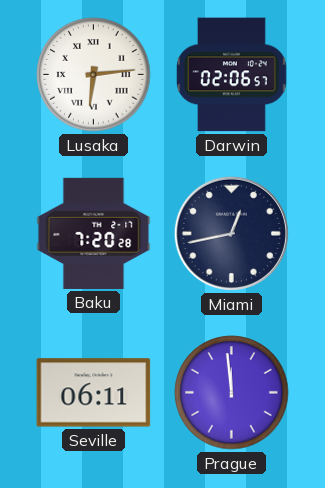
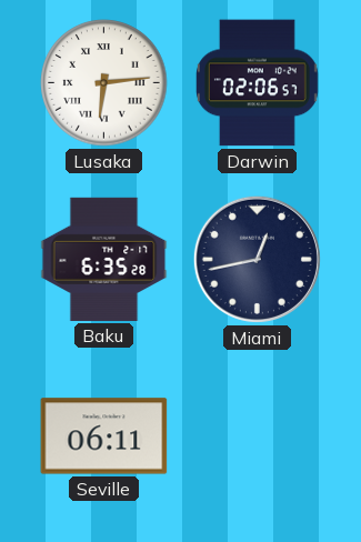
Baku: 7:20 -> 6:35
Prague: 11:59 -> none
